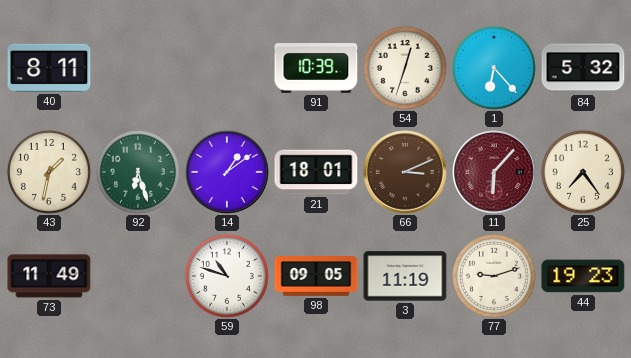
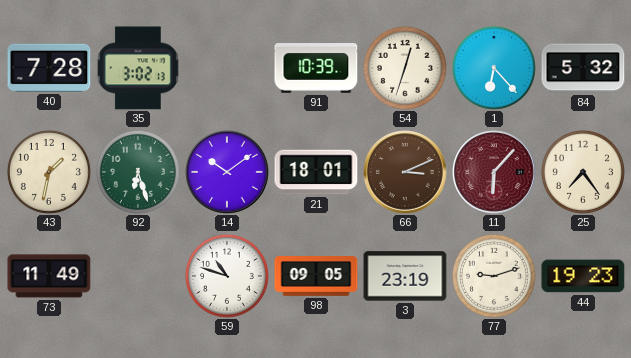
40: 8:11 -> 7:28
35: none -> 3:02
14: 1:09 -> 10:09
3: 11:19 -> 23:19
